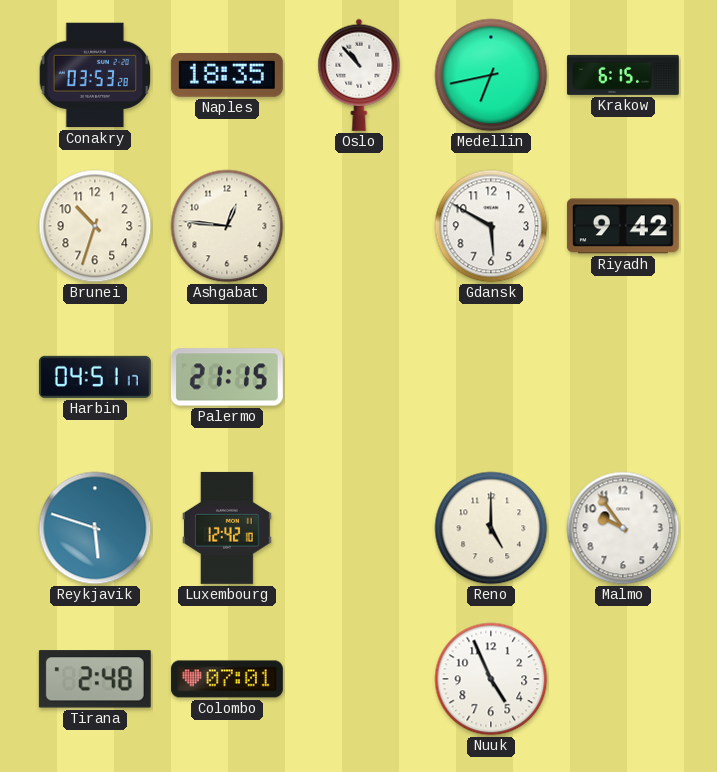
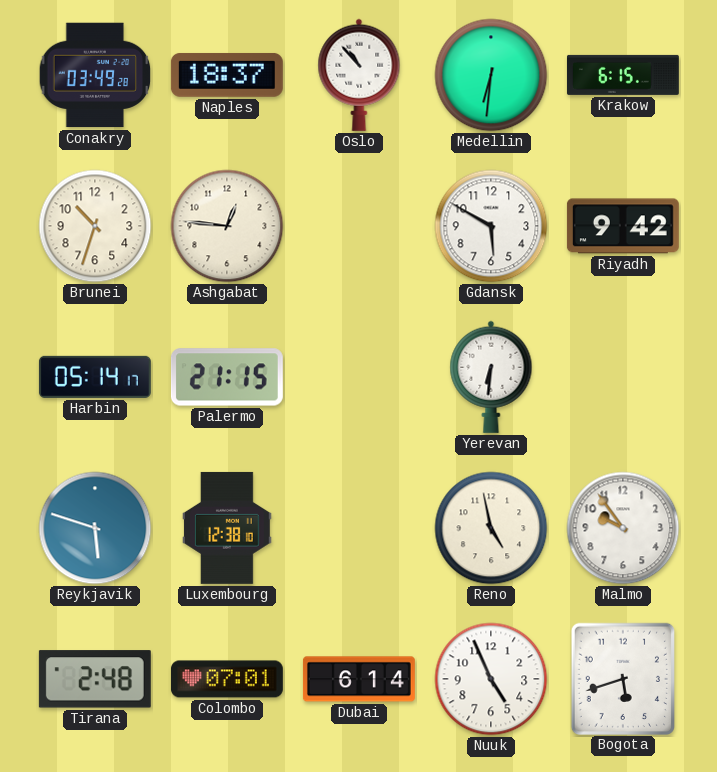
Conakry: 03:53 -> 03:49
Naples: 18:35 -> 18:37
Medellin: 6:43 -> 6:31
Harbin: 04:51 -> 05:14
Yerevan: none -> 6:31
Luxembourg: 12:42 -> 12:38
Reno: 5:00 -> 4:58
Dubai: none -> 6:14
Bogota: none -> 5:42
